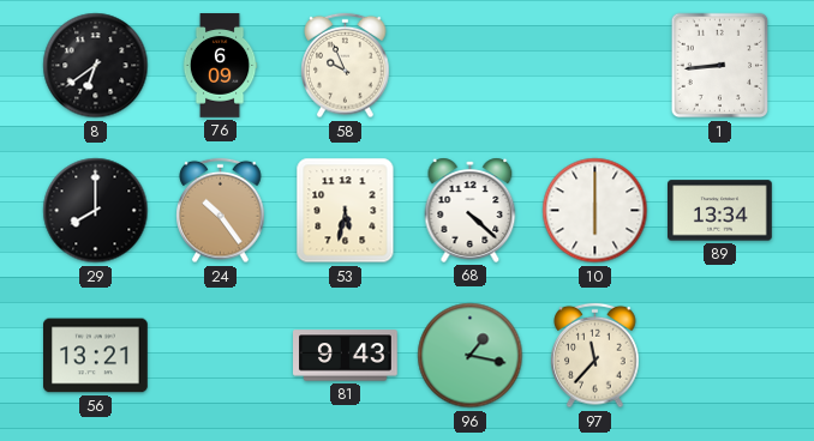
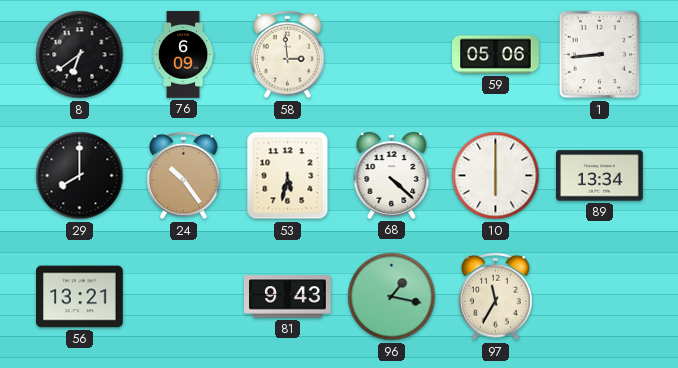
58: 9:56 -> 2:59
59: none -> 05:06
97: 11:37 -> 11:35
